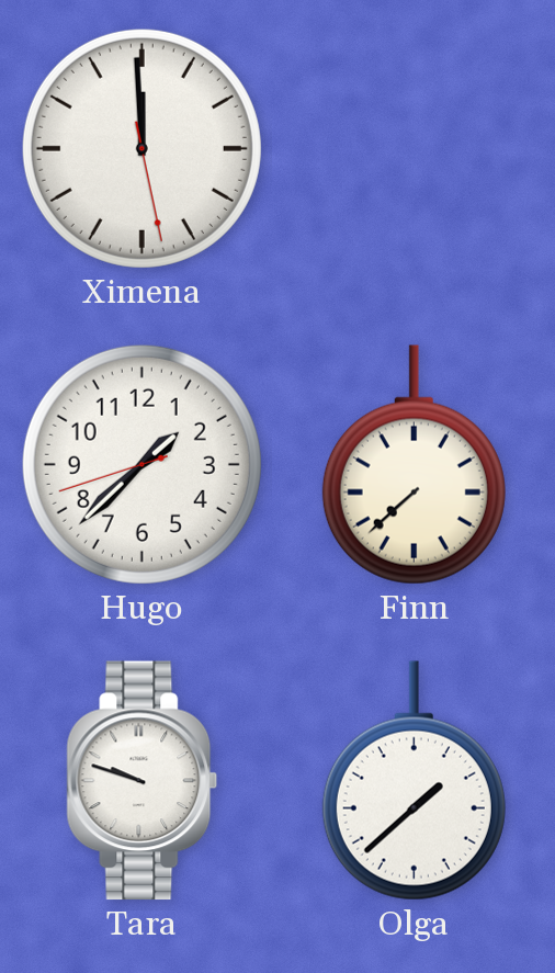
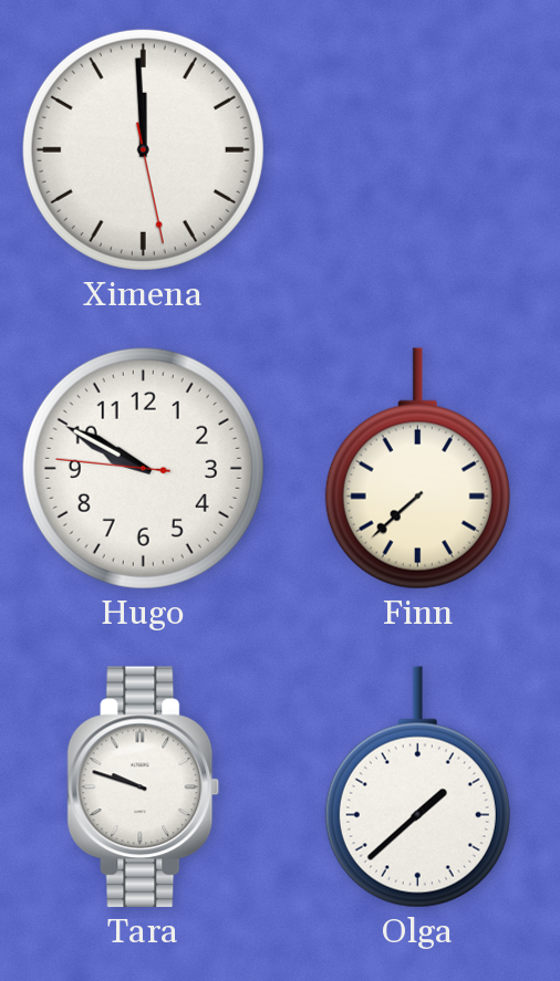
Hugo: 1:37 -> 9:49
